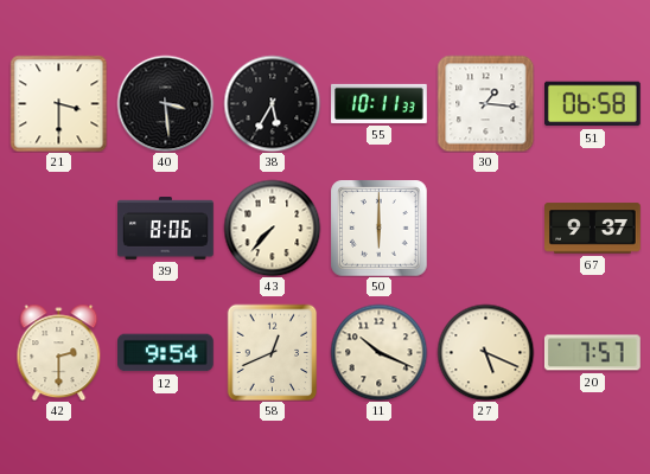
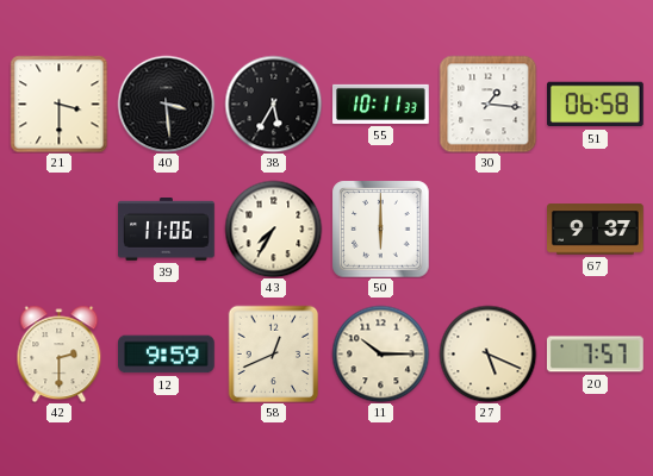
39: 8:06 -> 11:06
43: 7:37 -> 7:35
12: 9:54 -> 9:59
11: 10:19 -> 10:15
